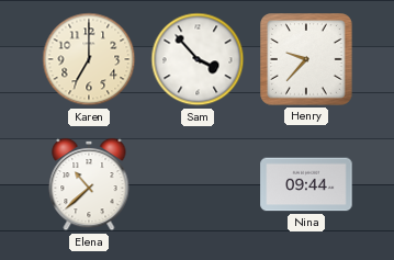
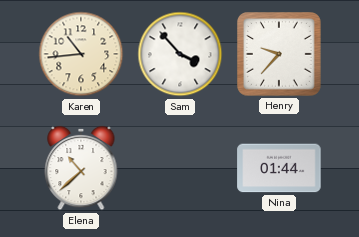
Karen: 7:00 -> 10:44
Nina: 09:44 -> 01:44
